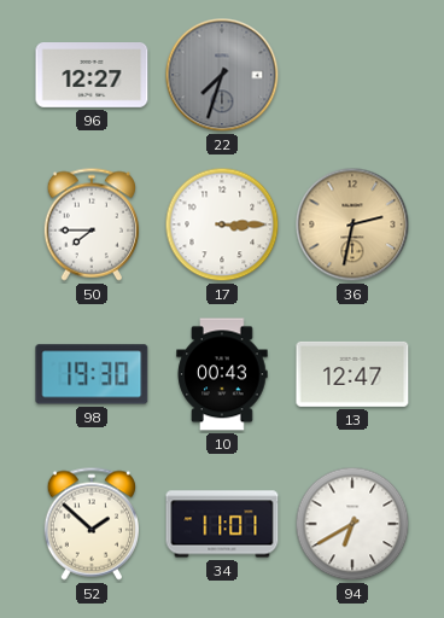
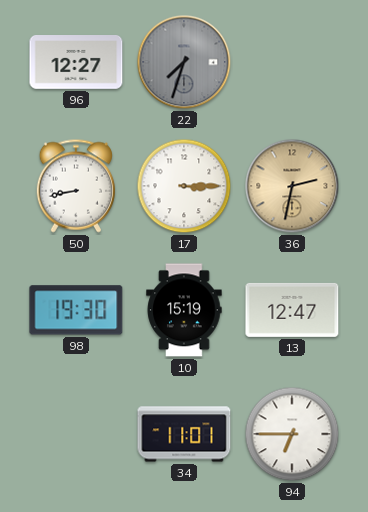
50: 7:45 -> 8:43
10: 00:43 -> 15:19
52: 1:52 -> none
94: 6:40 -> 6:45
